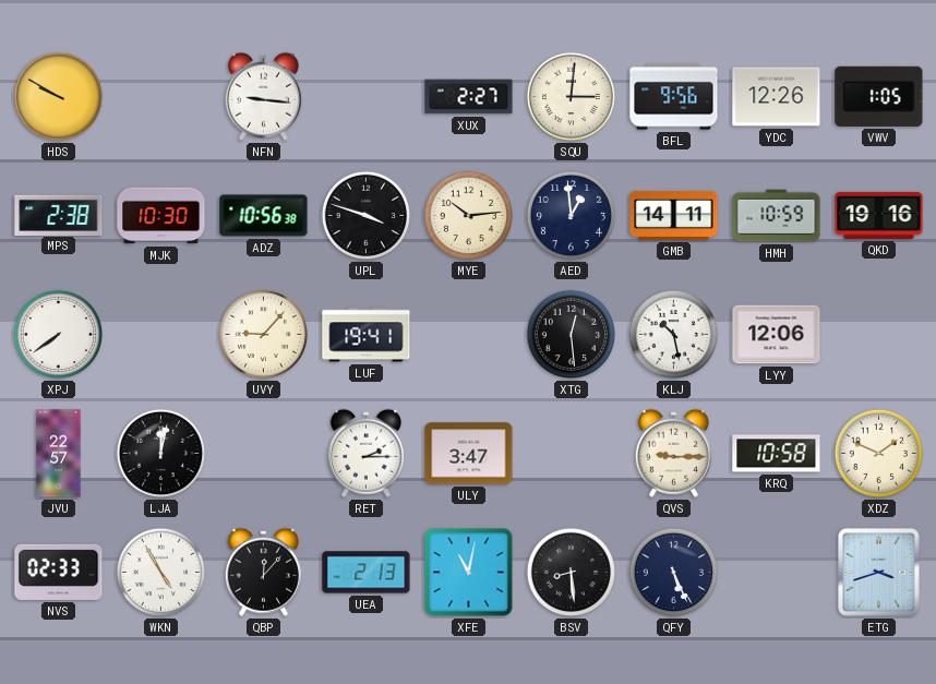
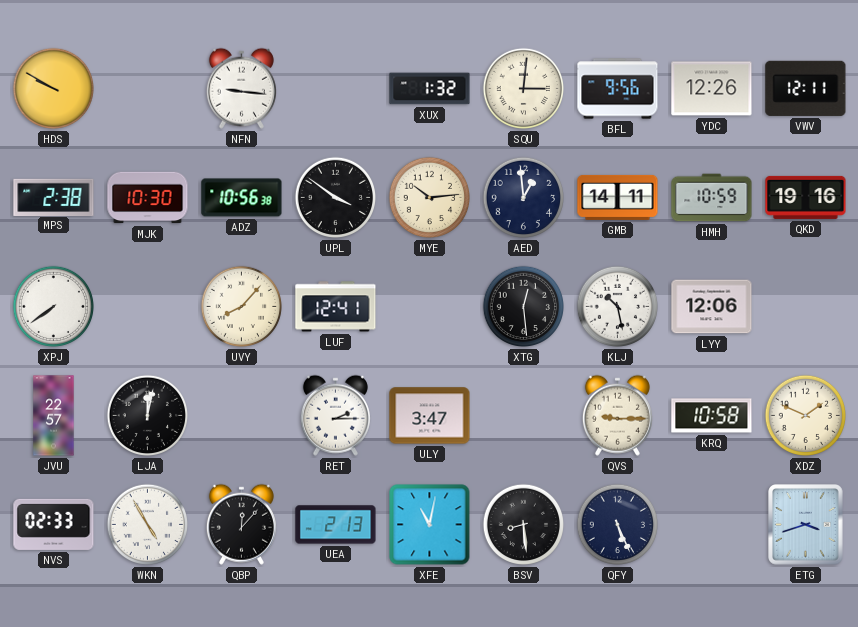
XUX: 2:27 -> 1:32
VWV: 1:05 -> 12:11
UPL: 3:48 -> 3:51
UVY: 9:07 -> 8:07
LUF: 19:41 -> 12:41
